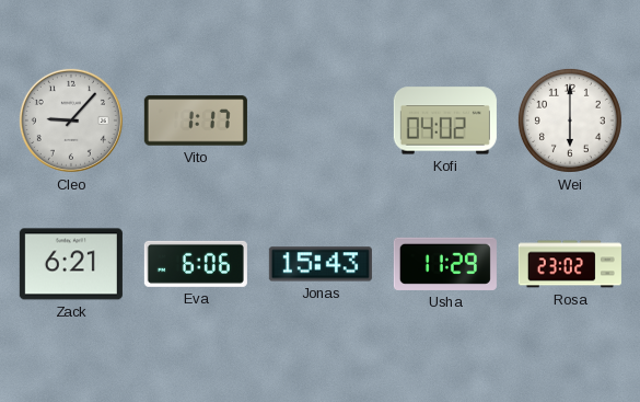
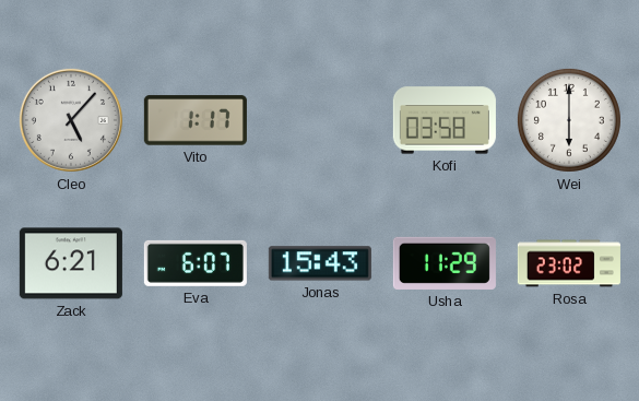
Cleo: 9:07 -> 5:07
Kofi: 04:02 -> 03:58
Eva: 6:06 -> 6:07
